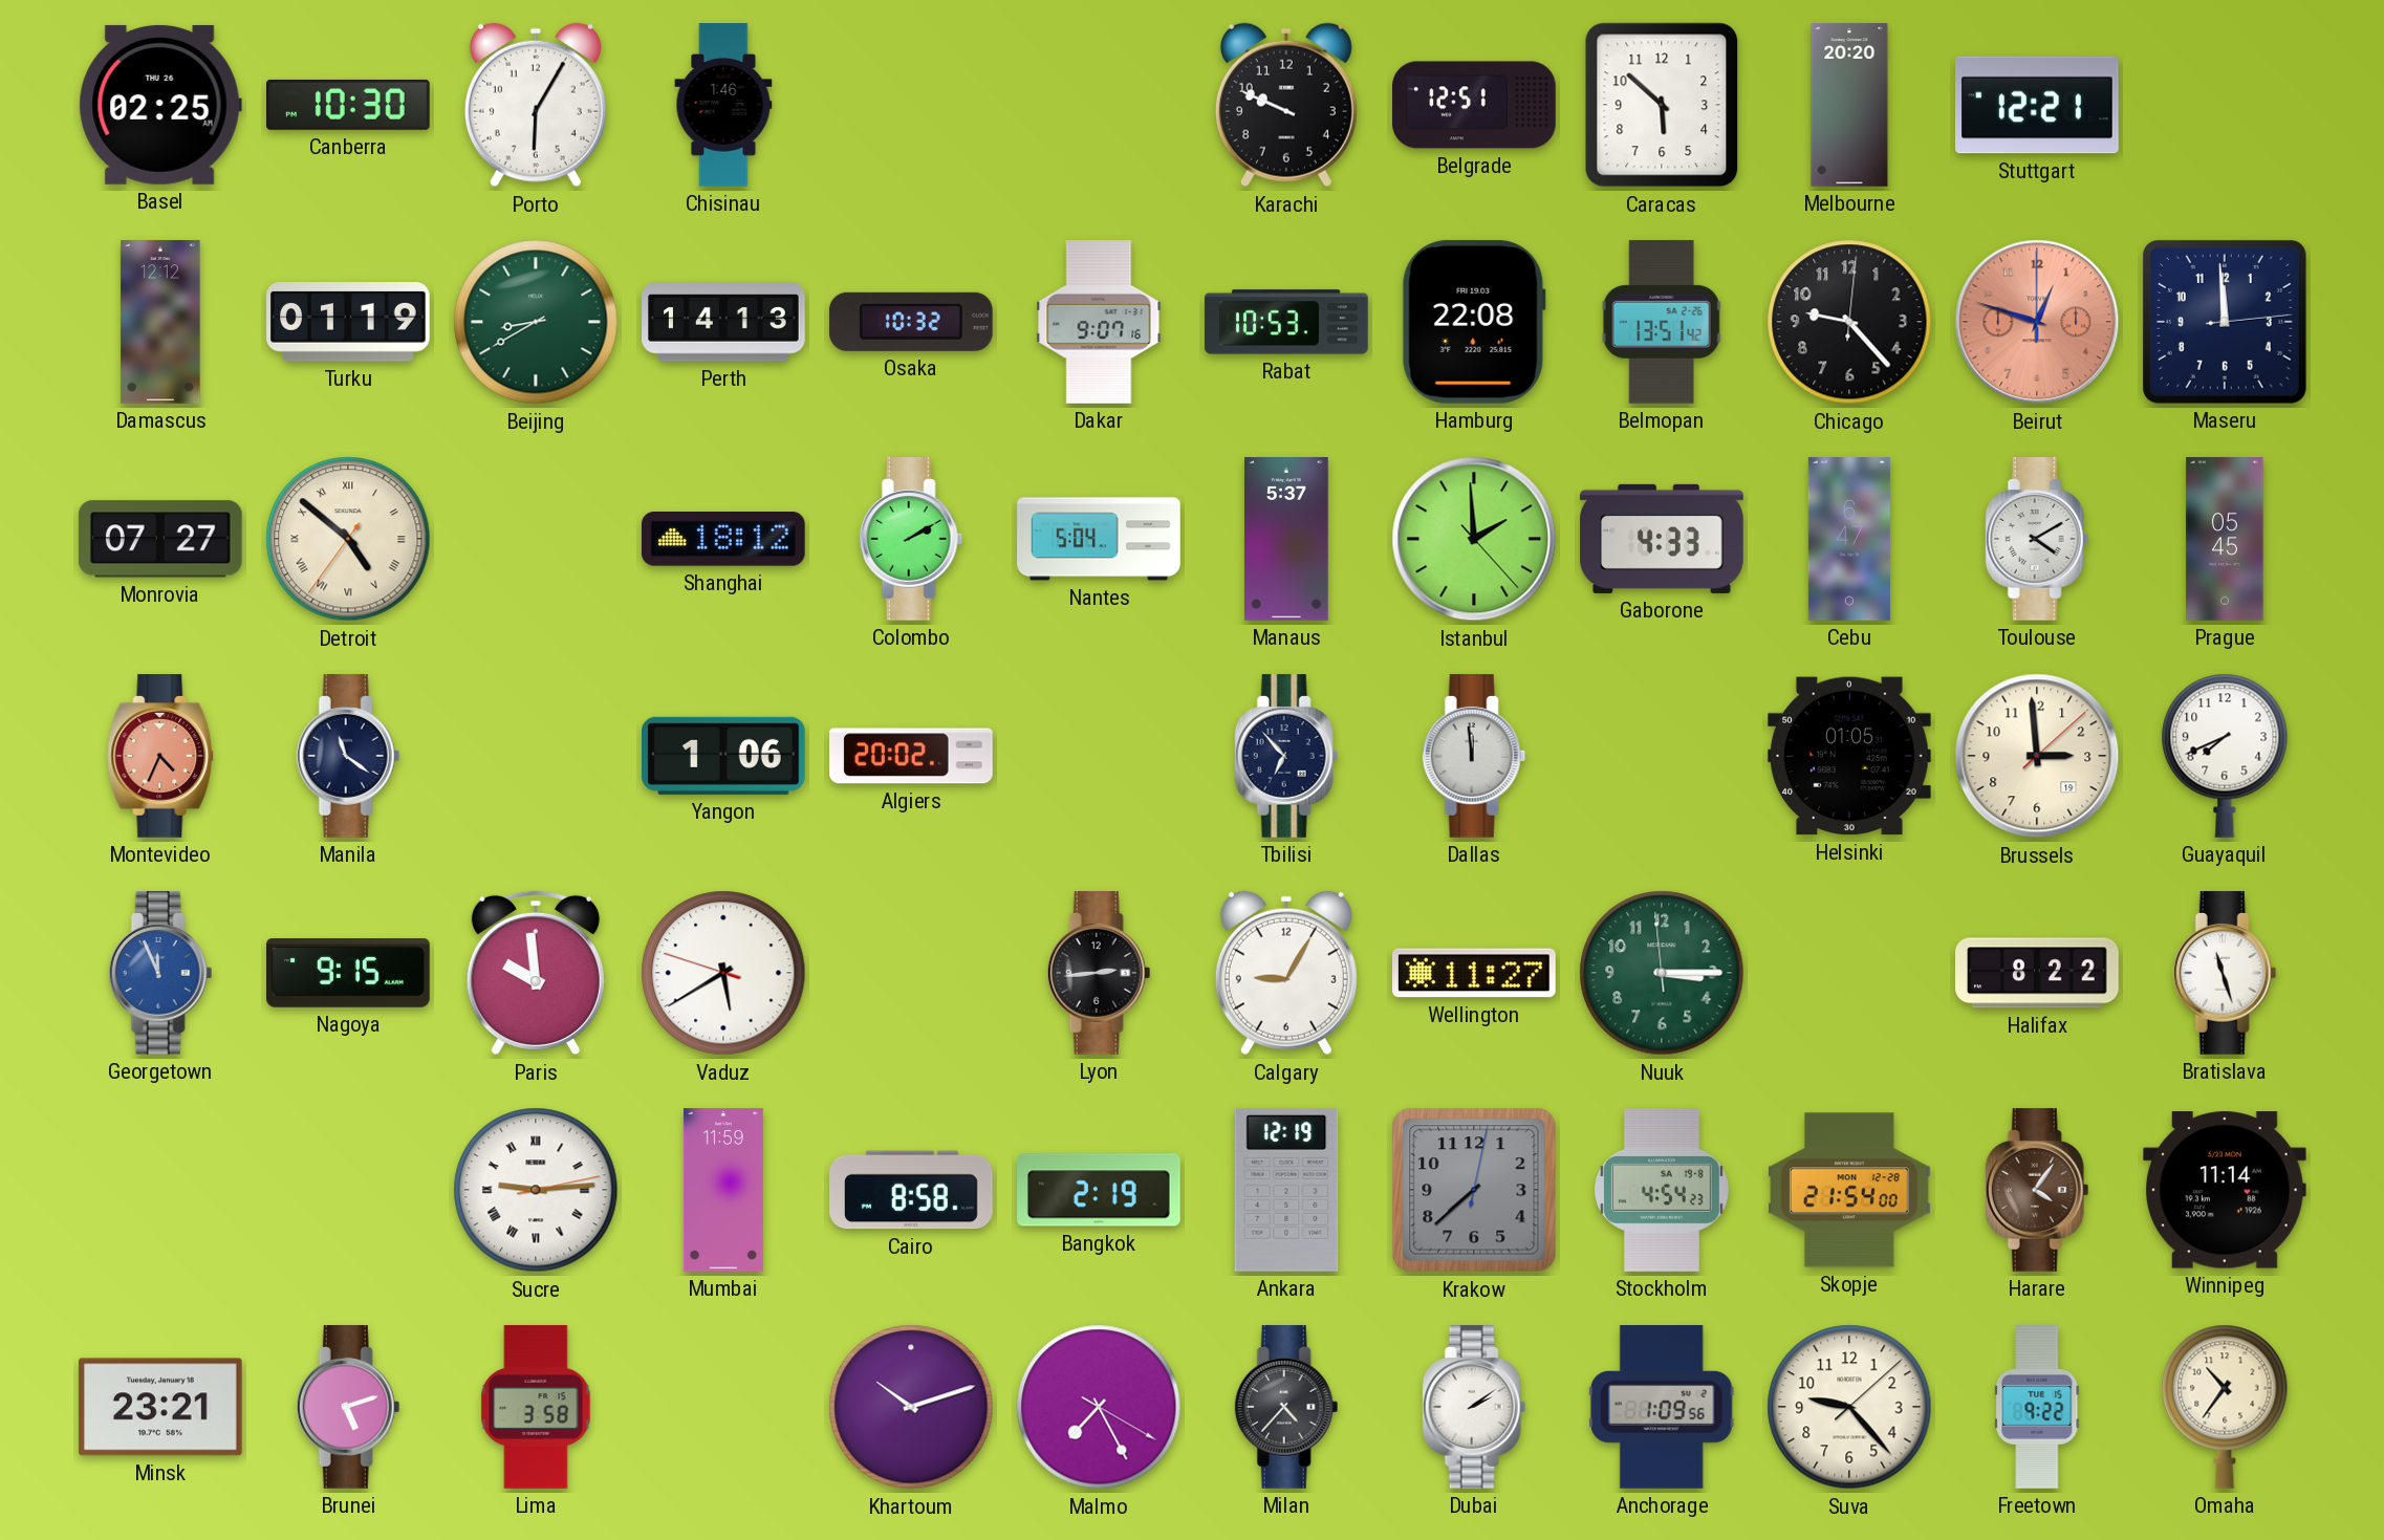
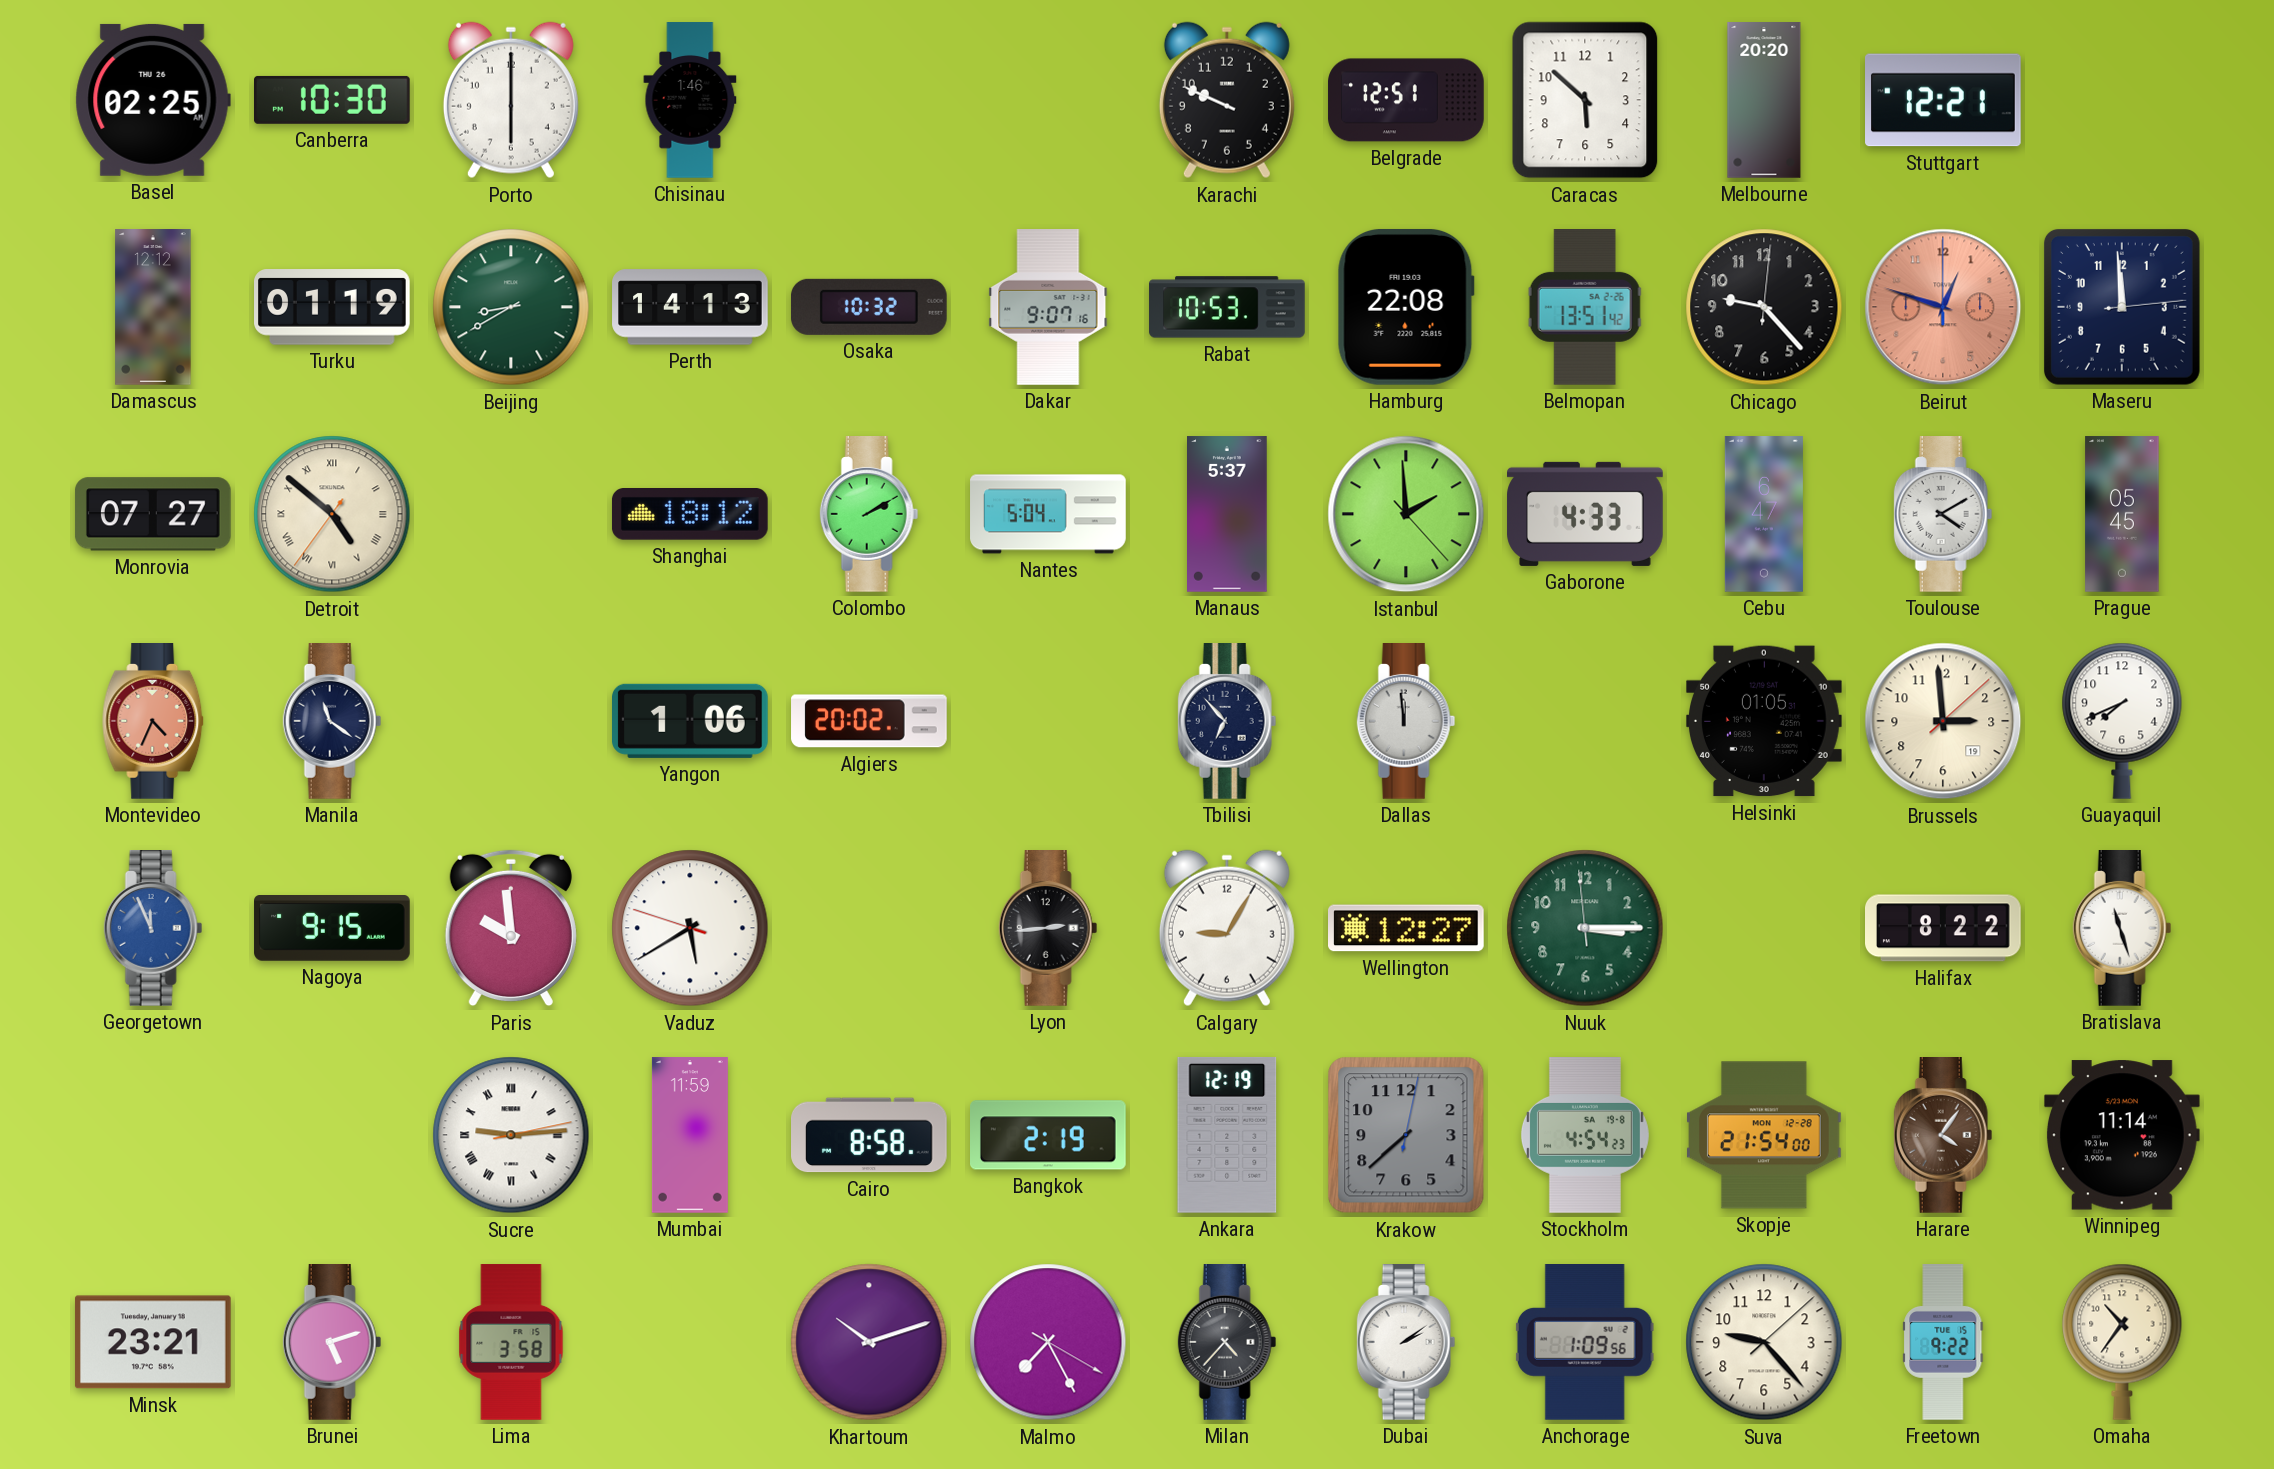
Porto: 6:05 -> 6:00
Wellington: 11:27 -> 12:27
